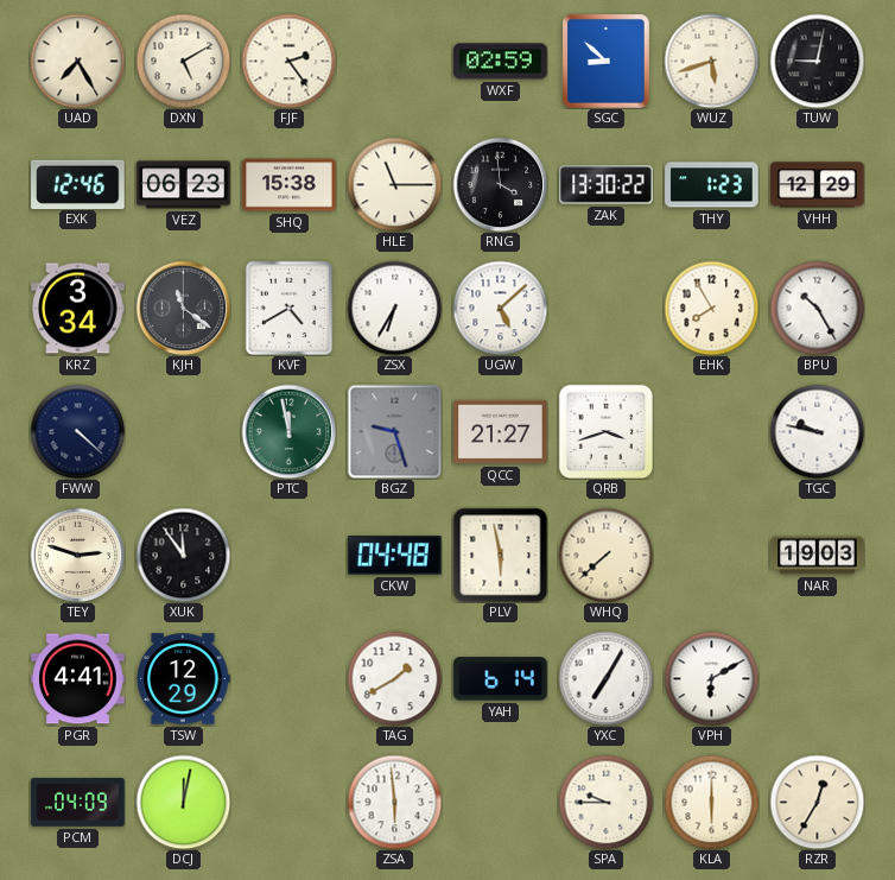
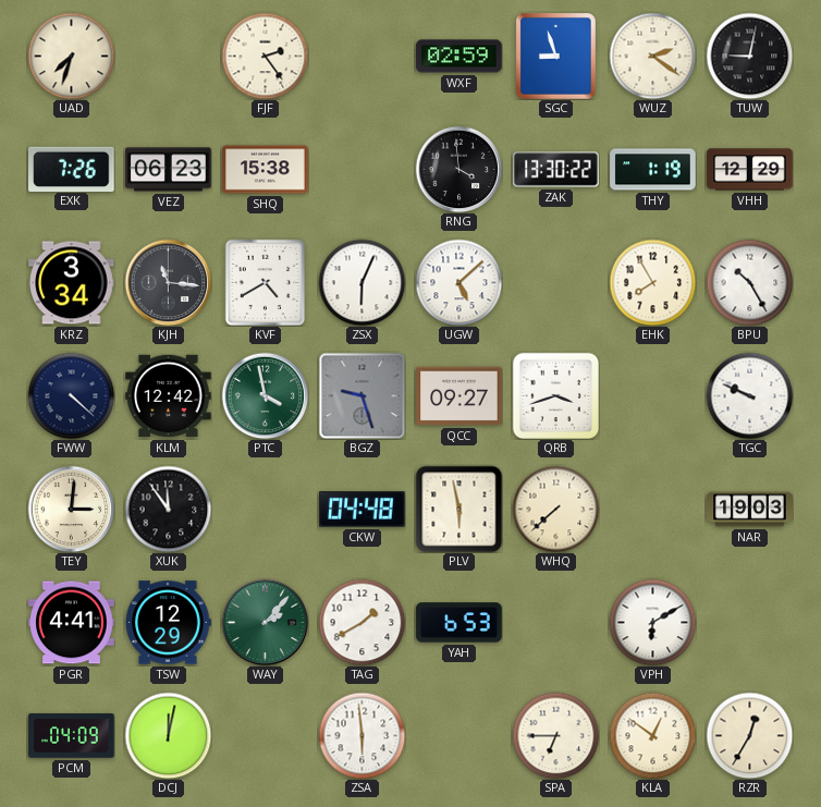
UAD: 7:25 -> 7:33
DXN: 5:10 -> none
SGC: 8:52 -> 8:57
WUZ: 5:42 -> 2:21
EXK: 12:46 -> 7:26
HLE: 11:15 -> none
THY: 1:23 -> 1:19
KJH: 11:21 -> 11:16
ZSX: 6:35 -> 6:04
KLM: none -> 12:42
PTC: 11:58 -> 3:58
QCC: 21:27 -> 09:27
TGC: 9:47 -> 9:49
TEY: 2:48 -> 3:01
WAY: none -> 2:07
YAH: 6:14 -> 6:53
YXC: 7:05 -> none
SPA: 9:45 -> 6:45
KLA: 6:00 -> 12:51
